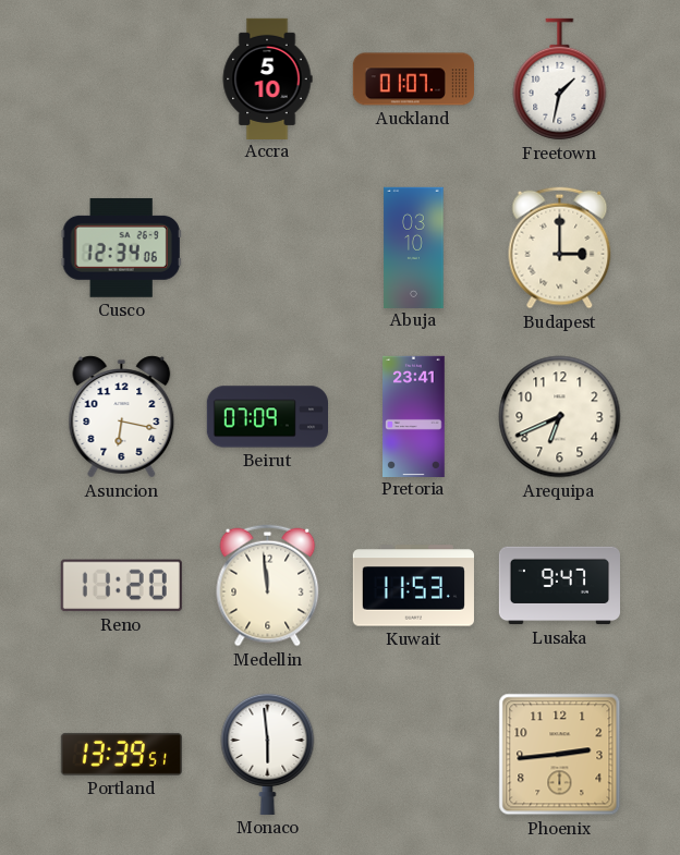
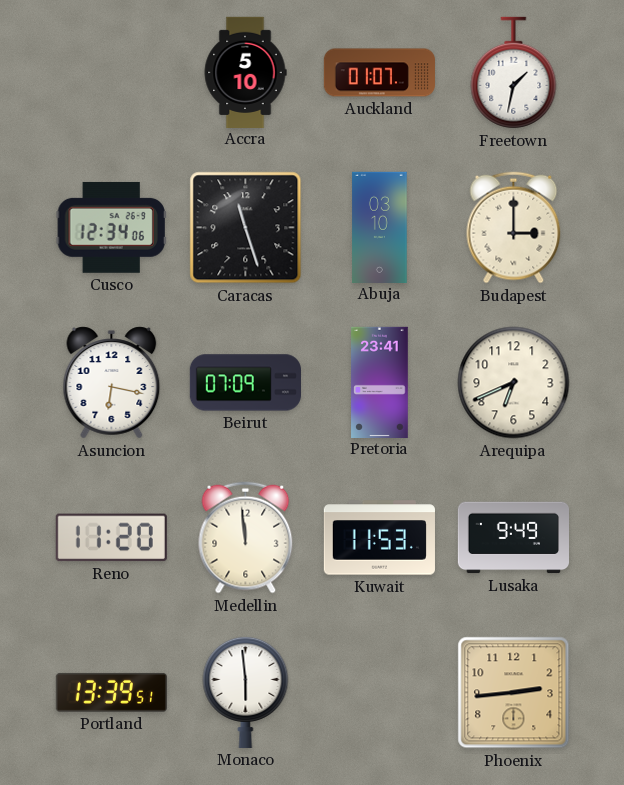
Caracas: none -> 11:27
Lusaka: 9:47 -> 9:49
